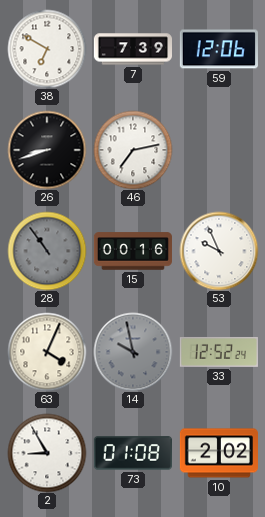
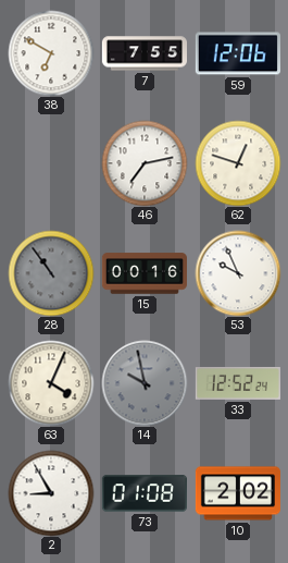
7: 7:39 -> 7:55
26: 8:42 -> none
62: none -> 12:48
